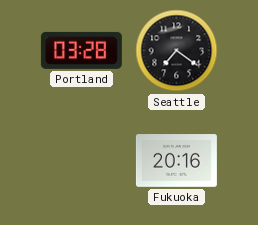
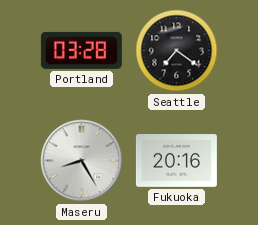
Maseru: none -> 8:25
